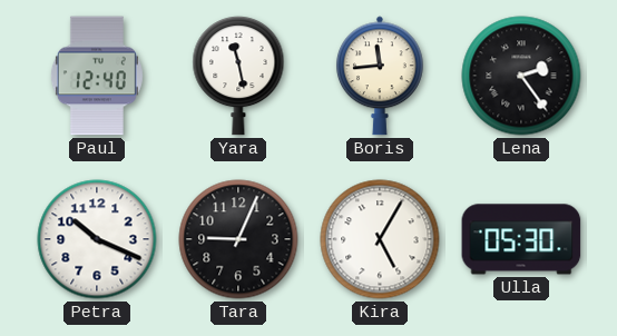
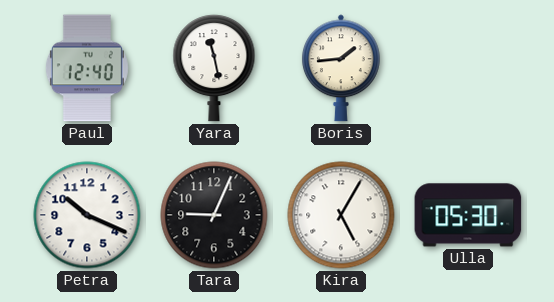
Boris: 11:44 -> 1:44
Lena: 2:24 -> none
